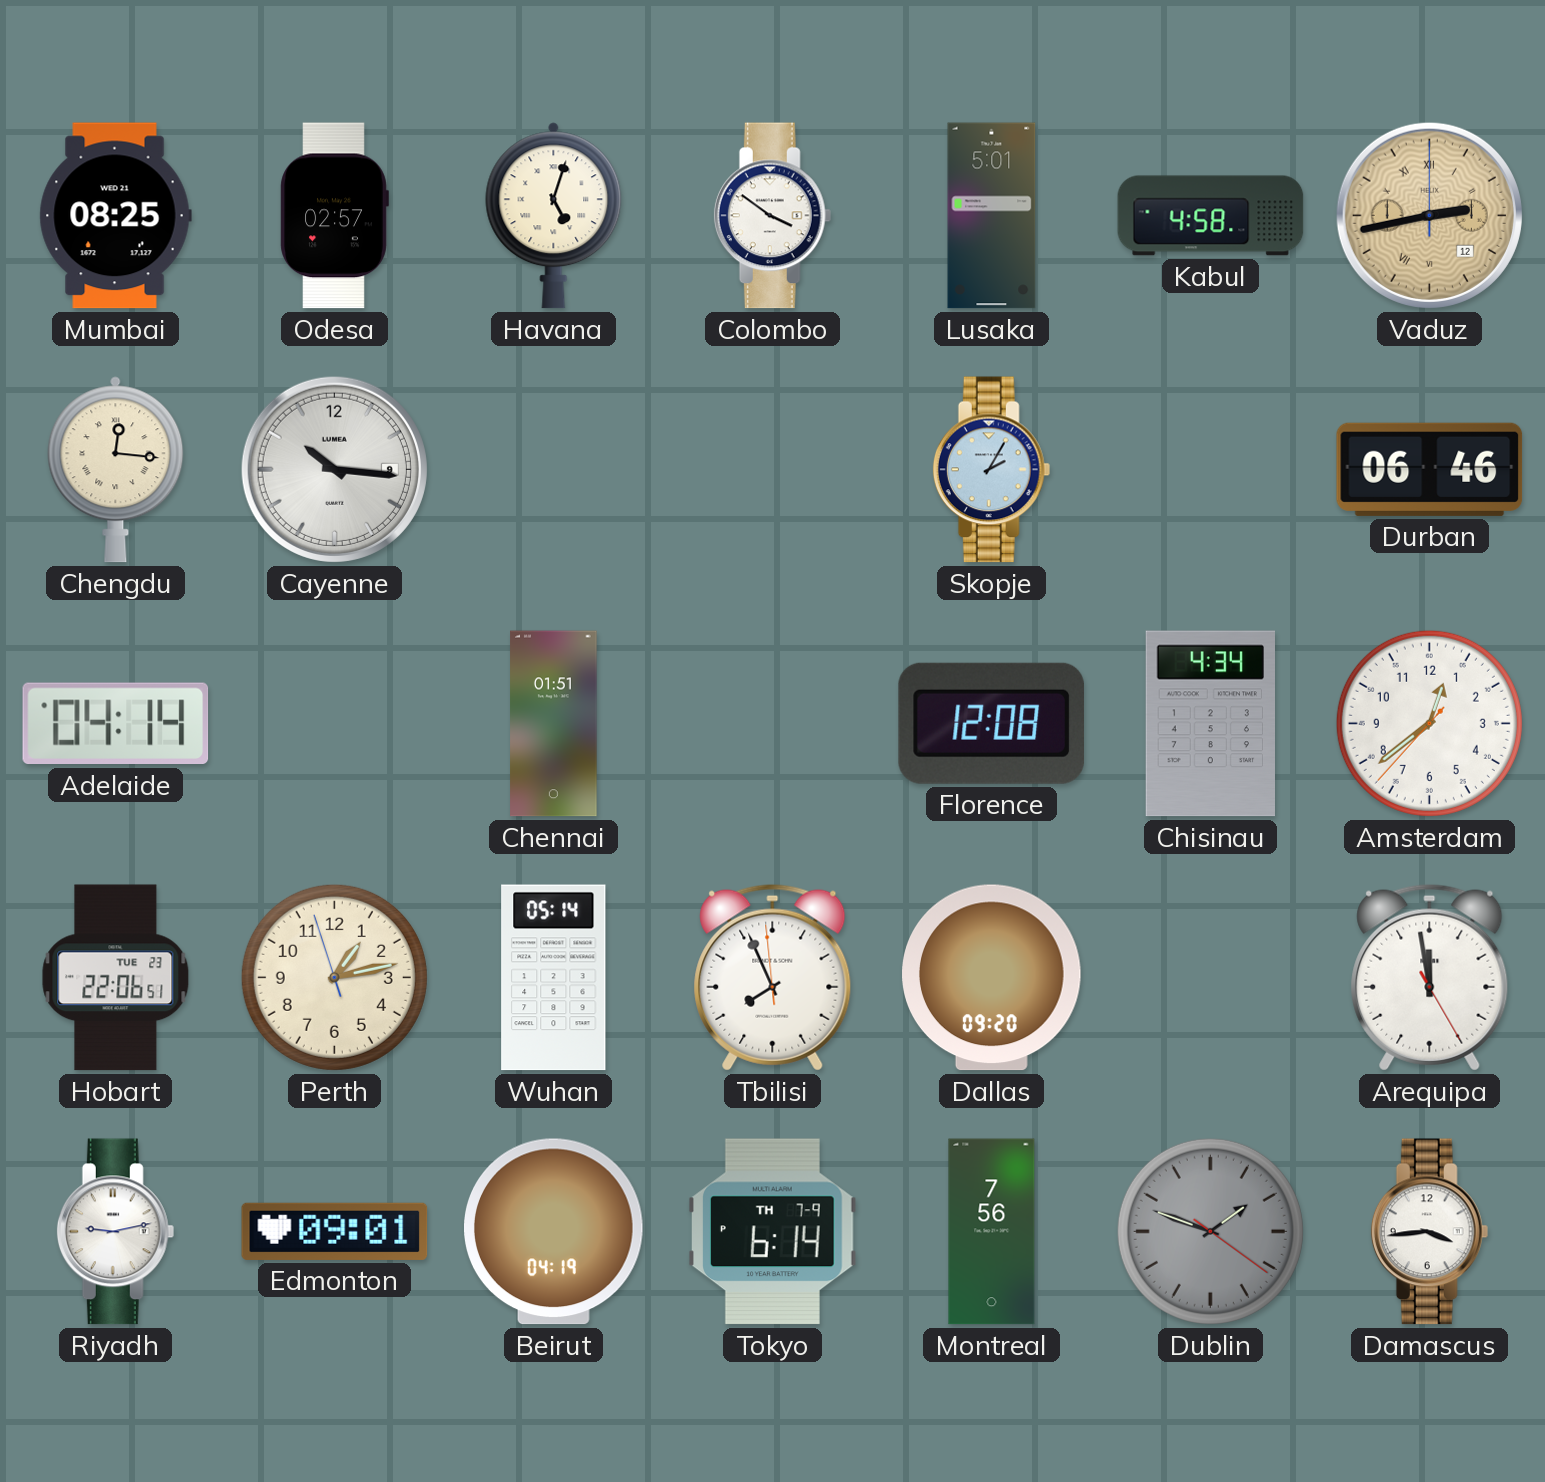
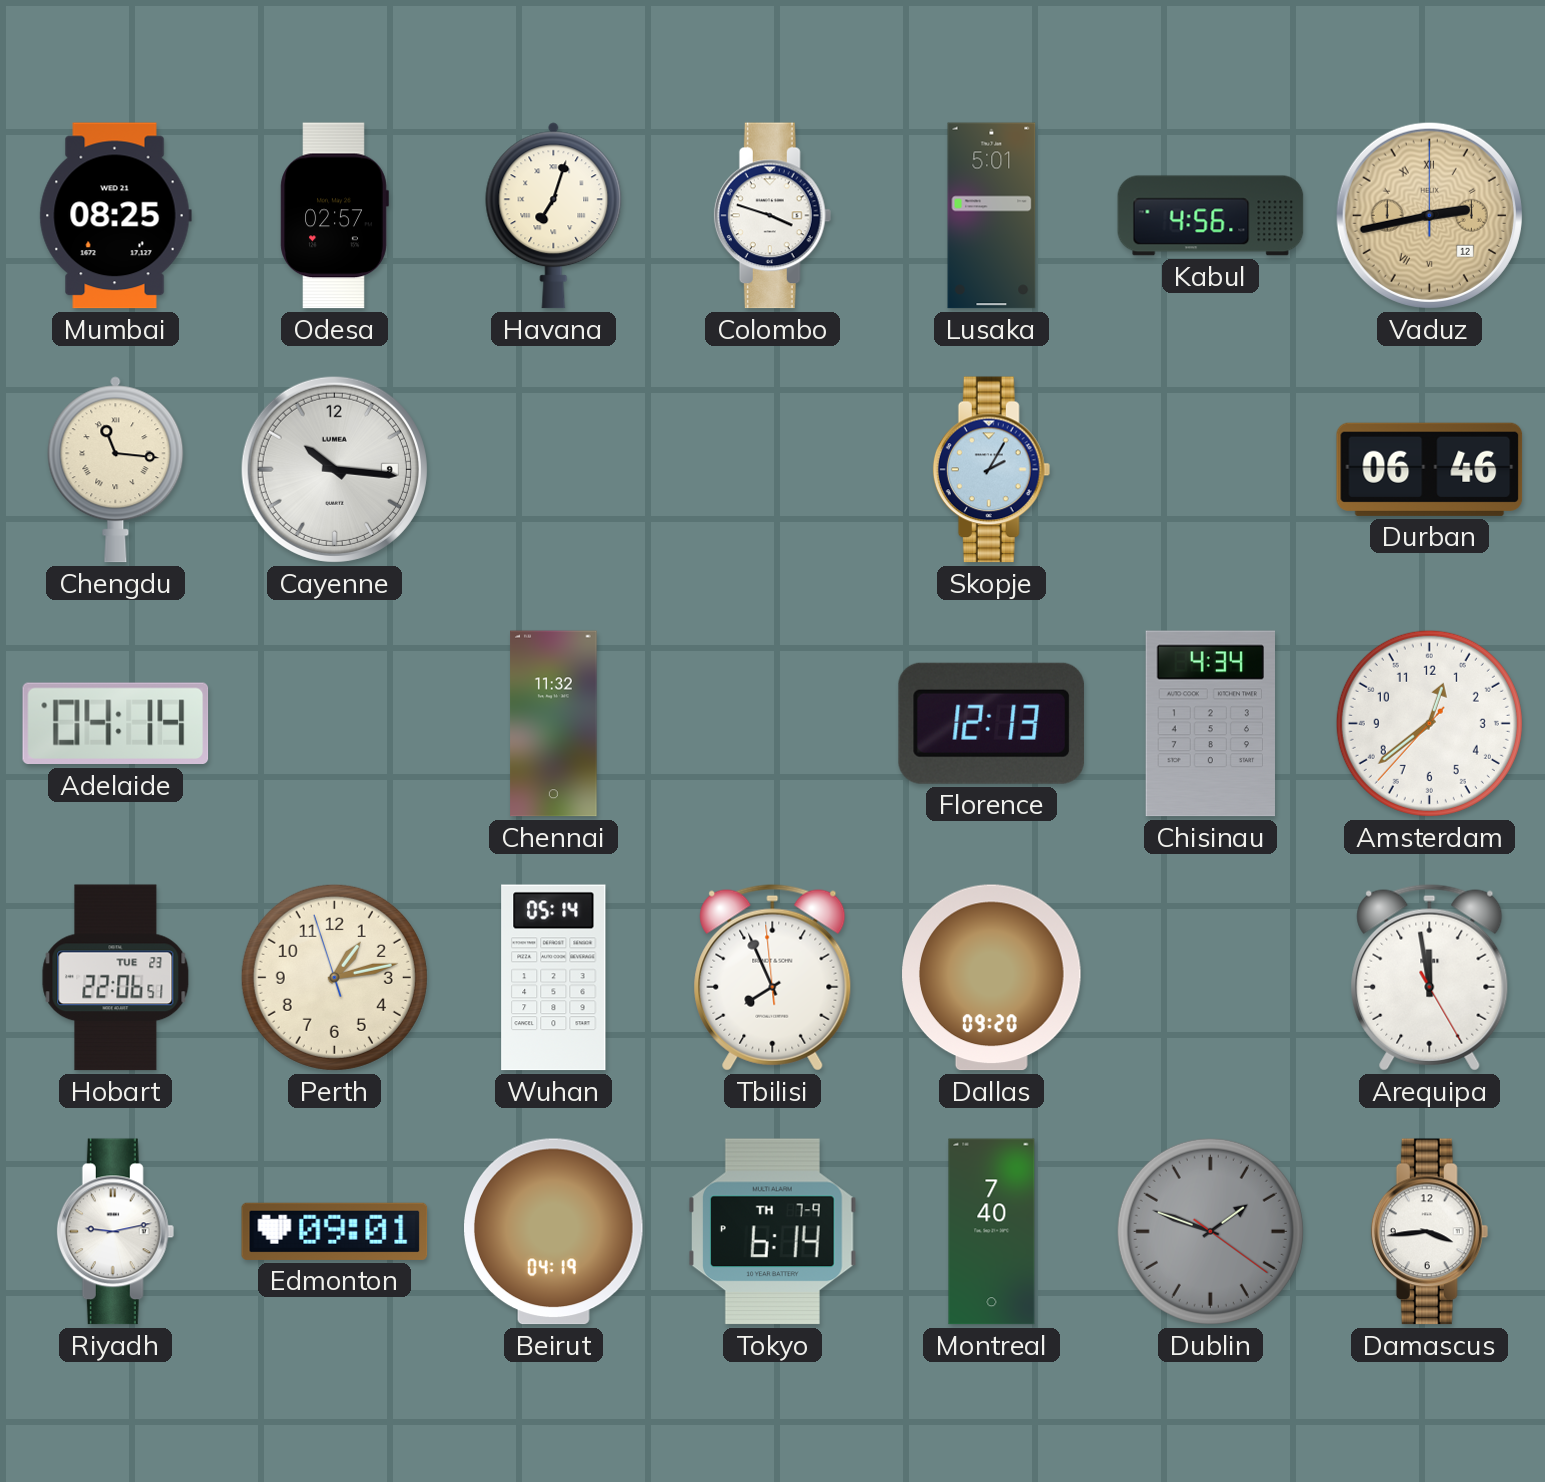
Havana: 5:03 -> 7:03
Colombo: 3:51 -> 3:48
Kabul: 4:58 -> 4:56
Chengdu: 12:16 -> 11:16
Chennai: 01:51 -> 11:32
Florence: 12:08 -> 12:13
Montreal: 7:56 -> 7:40
